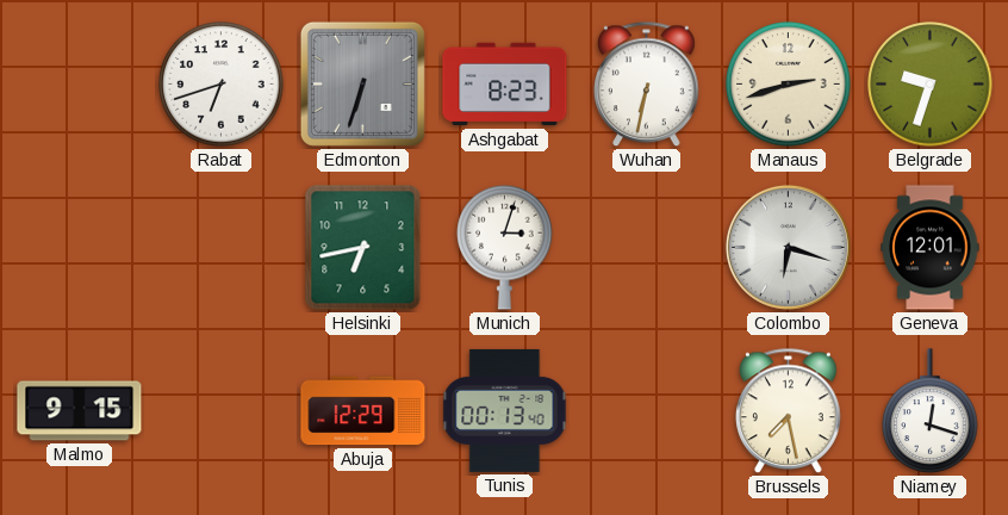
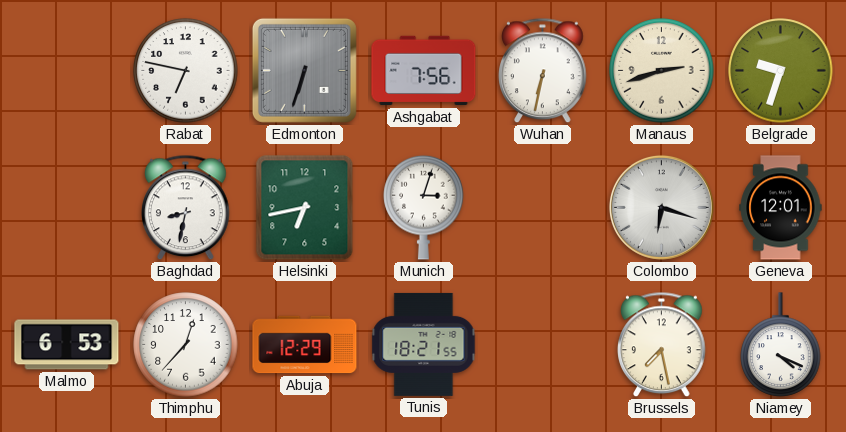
Rabat: 6:42 -> 6:47
Ashgabat: 8:23 -> 7:56
Baghdad: none -> 8:32
Malmo: 9:15 -> 6:53
Thimphu: none -> 12:37
Tunis: 00:13 -> 18:21
Niamey: 12:18 -> 4:19
